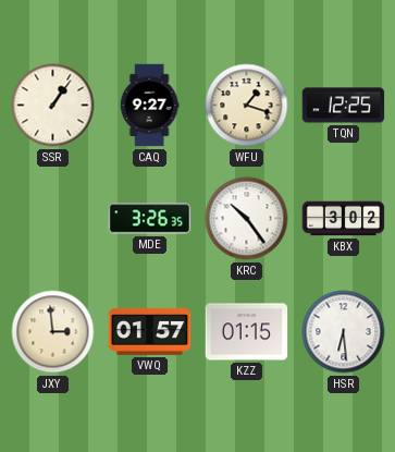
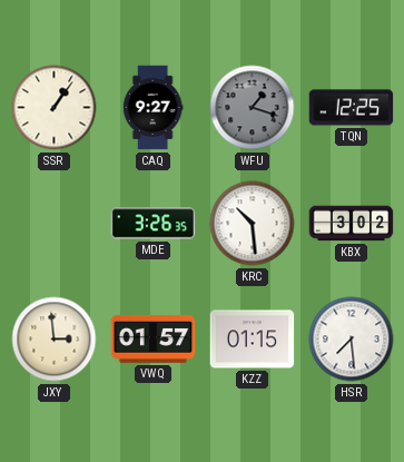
WFU dial: cream -> grey
KRC: 10:24 -> 10:29
HSR: 6:29 -> 7:29
